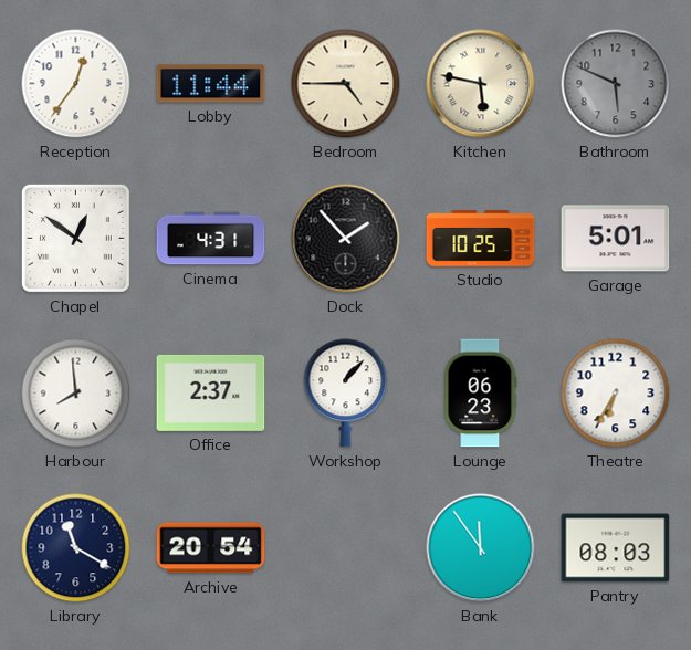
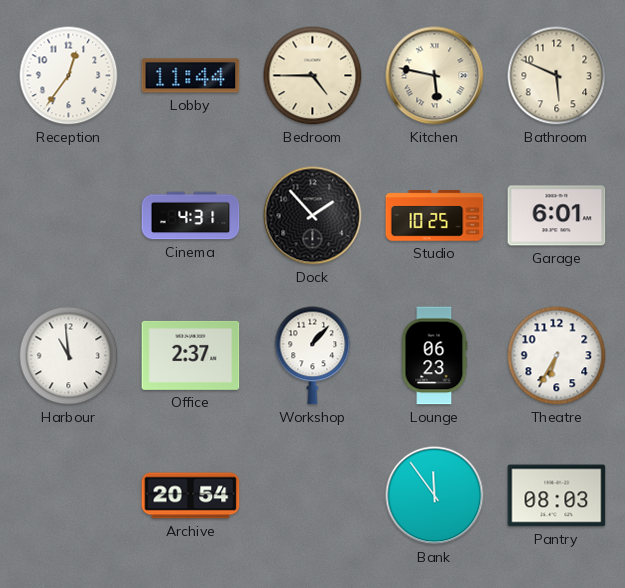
Bathroom dial: grey -> cream
Chapel: 12:51 -> none
Garage: 5:01 -> 6:01
Harbour: 7:59 -> 10:59
Library: 11:20 -> none
